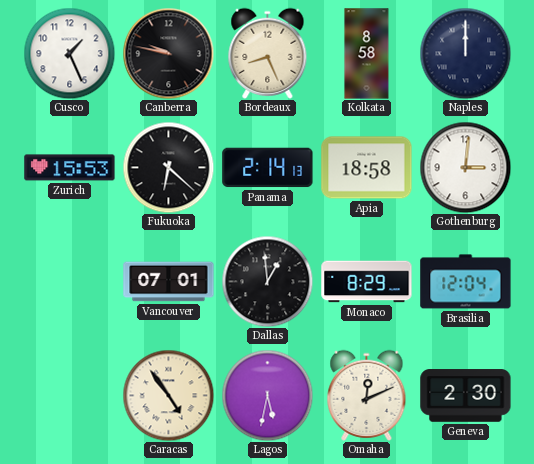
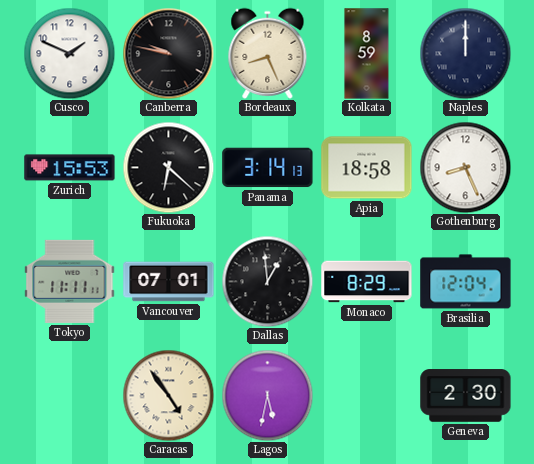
Cusco: 1:26 -> 1:49
Kolkata: 8:58 -> 8:59
Panama: 2:14 -> 3:14
Gothenburg: 3:01 -> 8:26
Tokyo: none -> 11:11
Omaha: 12:11 -> none
